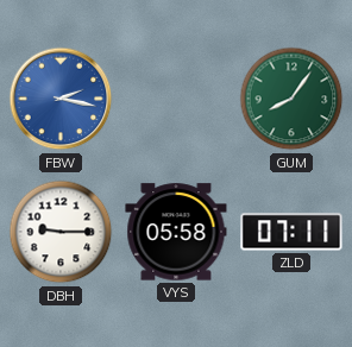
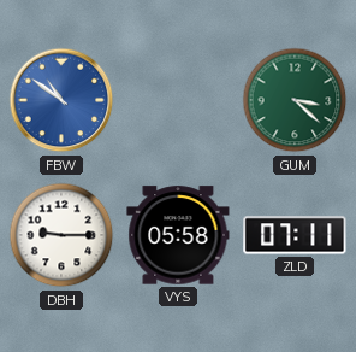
FBW: 2:17 -> 10:51
GUM: 8:06 -> 3:22
